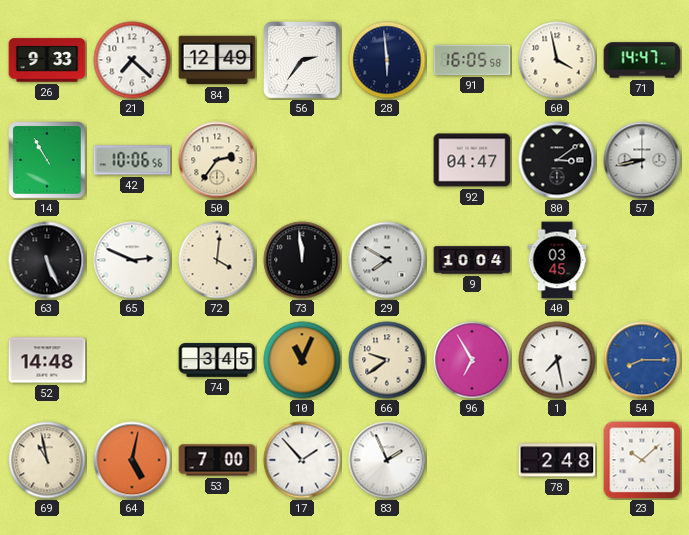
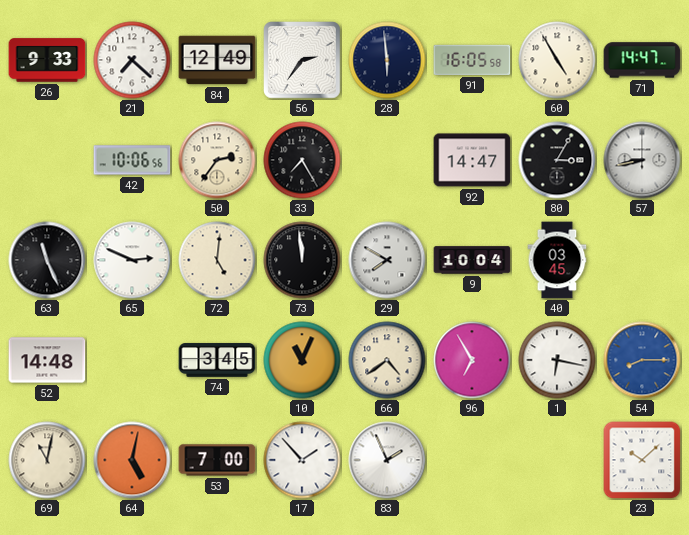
60: 3:58 -> 4:55
14: 10:55 -> none
33: none -> 7:25
92: 04:47 -> 14:47
80: 3:09 -> 3:05
63: 5:26 -> 11:26
72: 4:01 -> 5:01
66: 9:39 -> 4:39
1: 7:28 -> 6:17
69: 10:58 -> 11:02
78: 2:48 -> none
